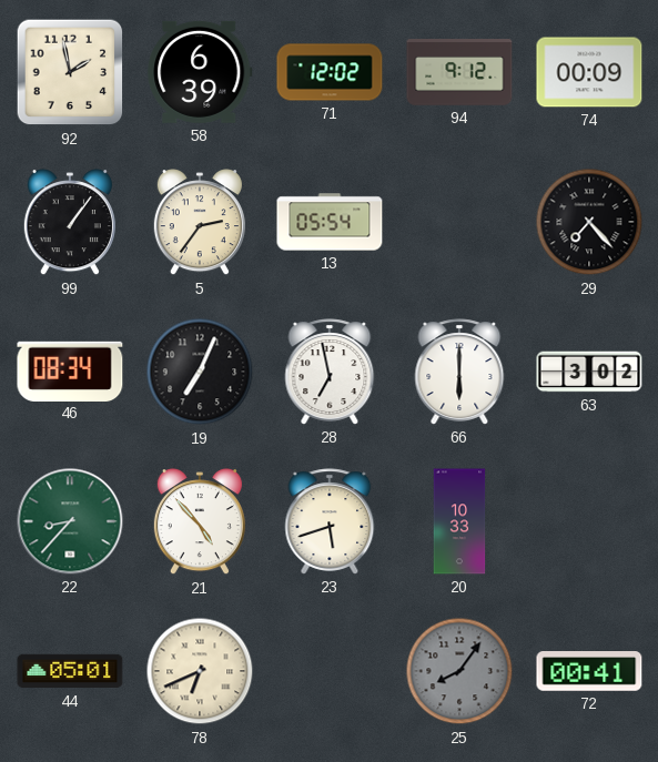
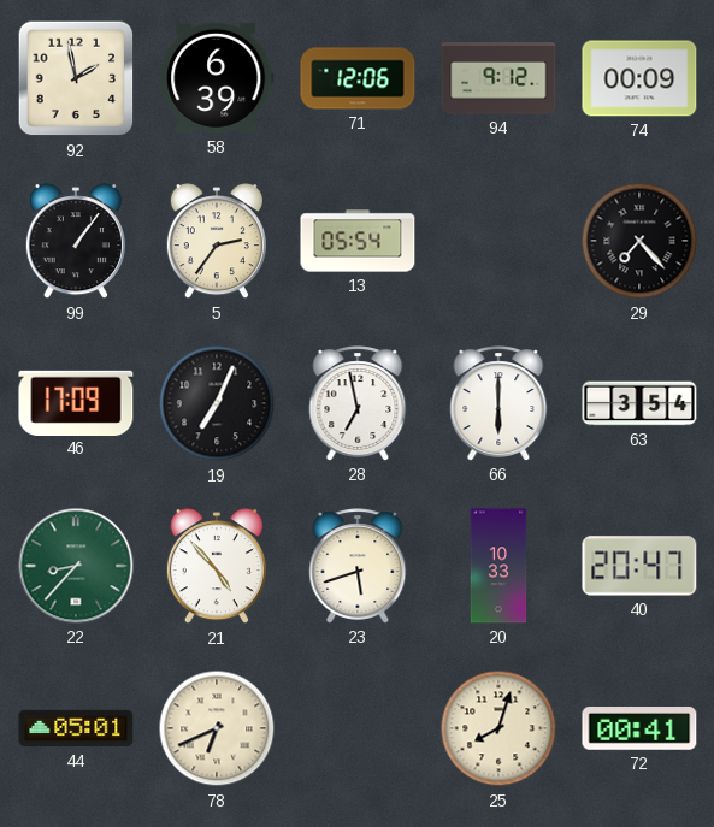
71: 12:02 -> 12:06
46: 08:34 -> 17:09
63: 3:02 -> 3:54
40: none -> 20:47
25: 8:06 -> 8:03
25 dial: grey -> cream
